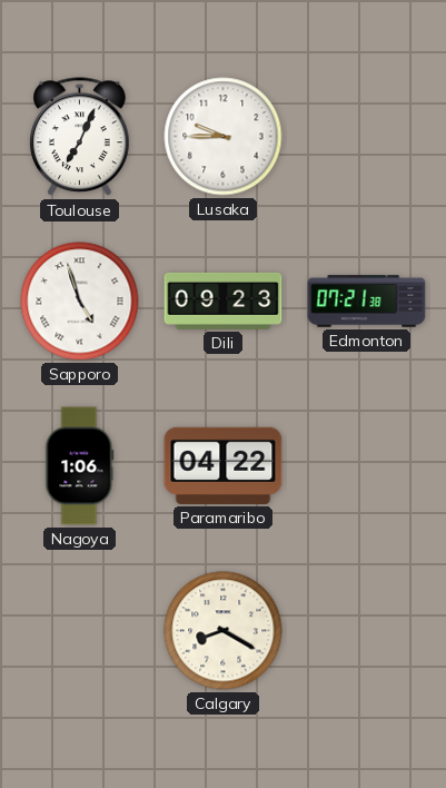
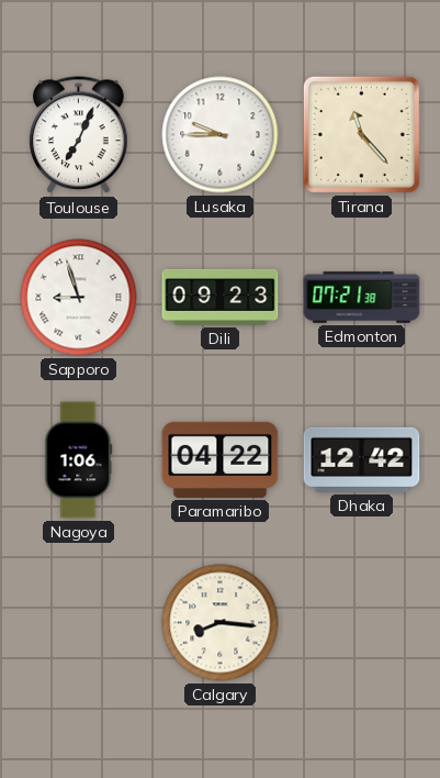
Tirana: none -> 11:23
Sapporo: 4:57 -> 8:57
Dhaka: none -> 12:42
Calgary: 8:20 -> 8:16
